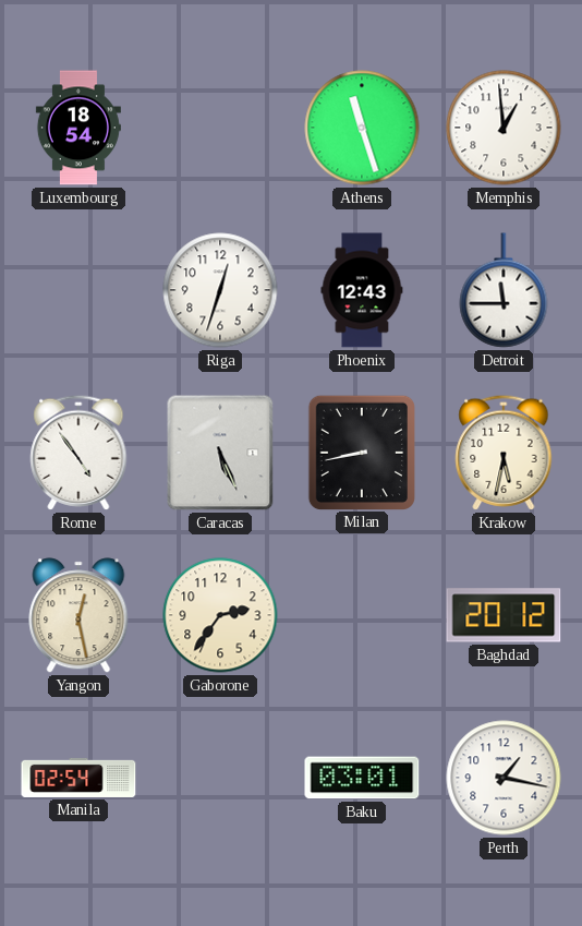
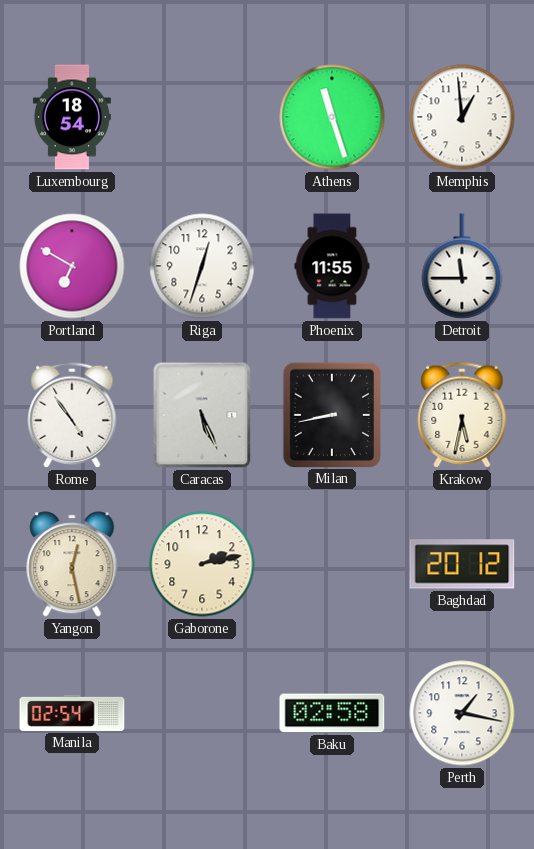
Portland: none -> 6:50
Phoenix: 12:43 -> 11:55
Gaborone: 2:36 -> 2:13
Baku: 03:01 -> 02:58
